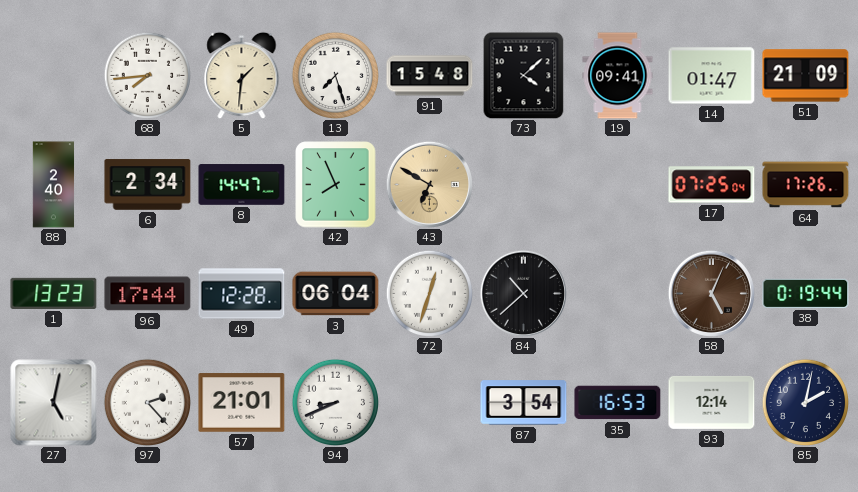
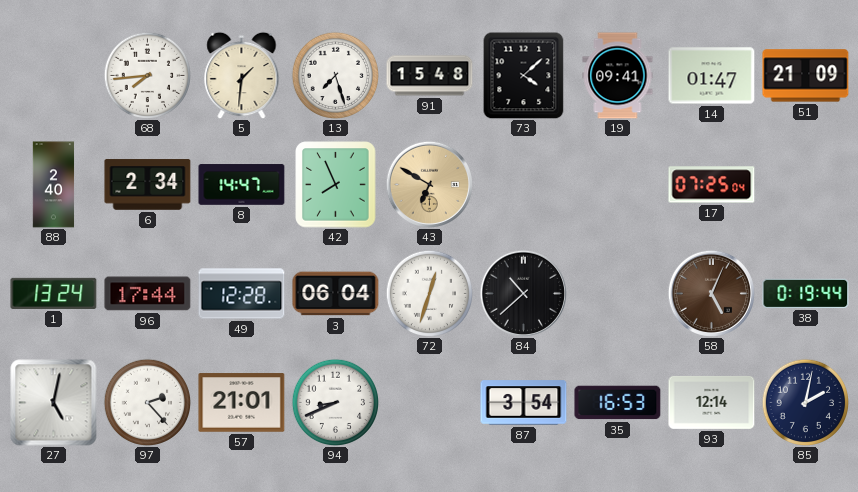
64: 17:26 -> none
1: 13:23 -> 13:24
